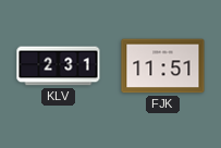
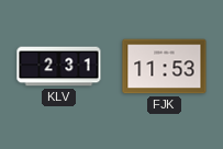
FJK: 11:51 -> 11:53
